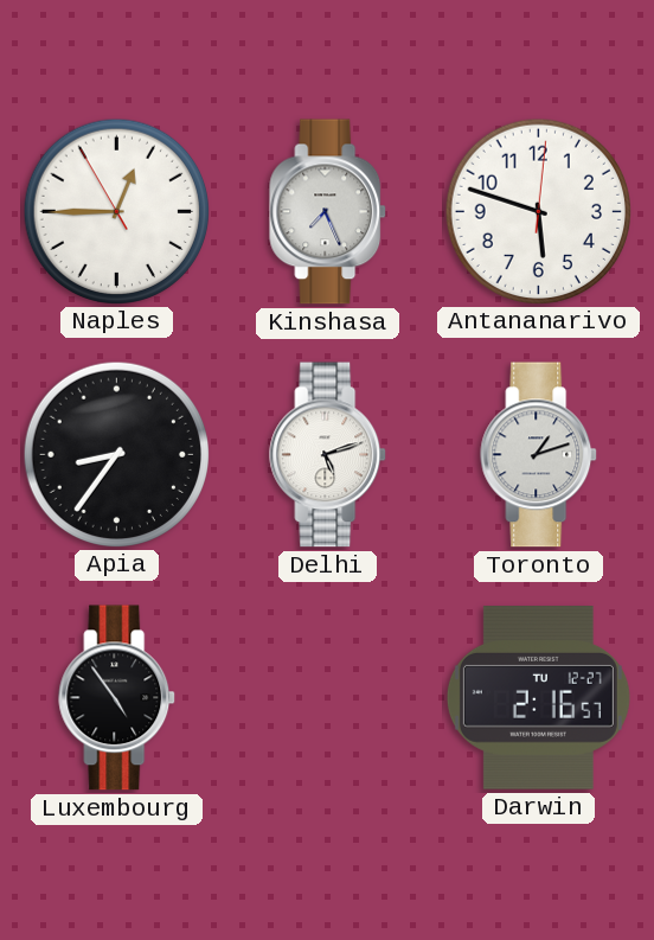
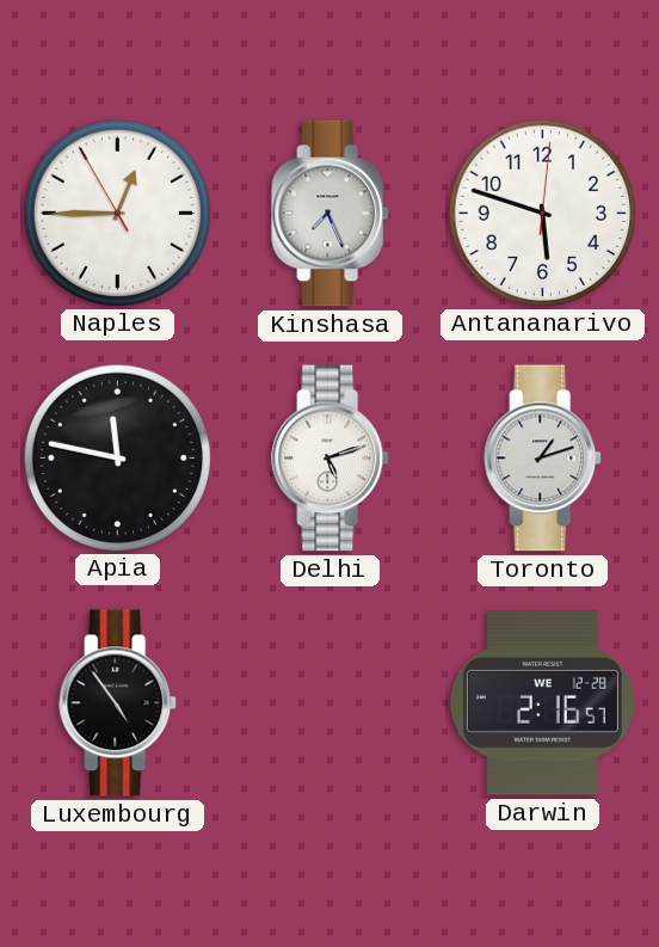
Apia: 8:36 -> 11:47
Darwin date: TU 12-27 -> WE 12-28
